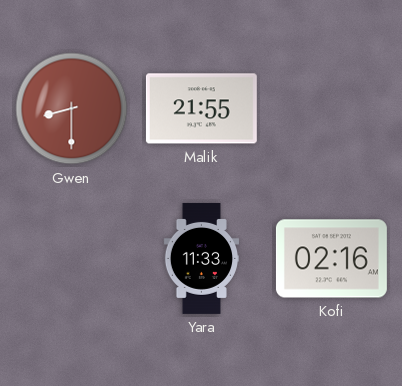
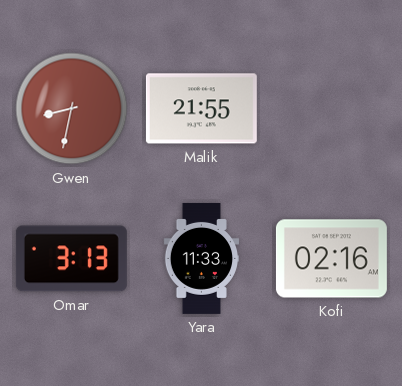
Gwen: 8:30 -> 8:32
Omar: none -> 3:13
